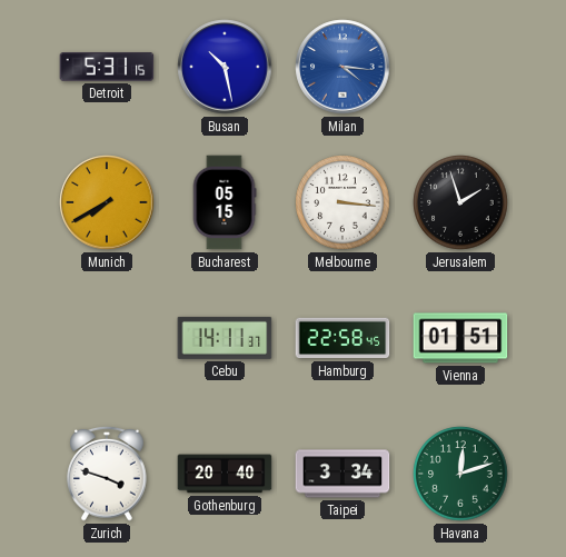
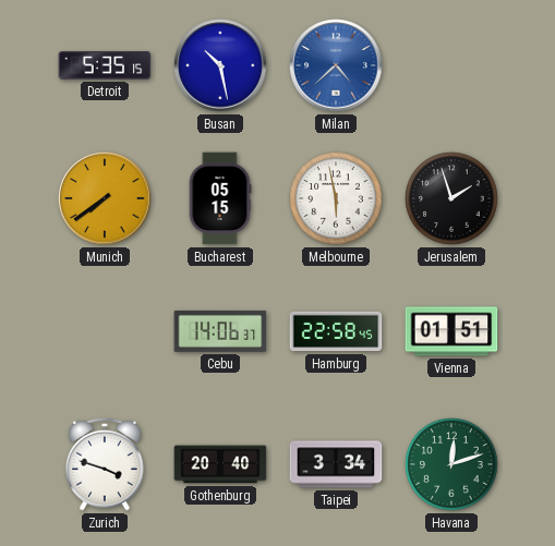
Detroit: 5:31 -> 5:35
Milan: 4:16 -> 4:38
Munich: 7:40 -> 7:39
Melbourne: 3:16 -> 5:58
Cebu: 14:11 -> 14:06
